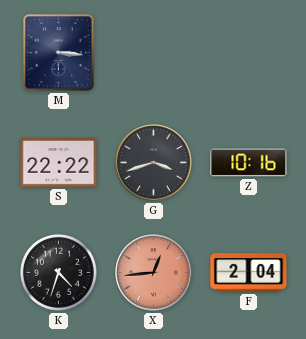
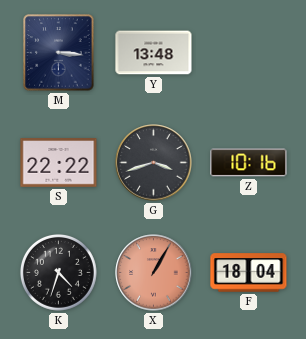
Y: none -> 13:48
X: 12:44 -> 1:05
F: 2:04 -> 18:04
